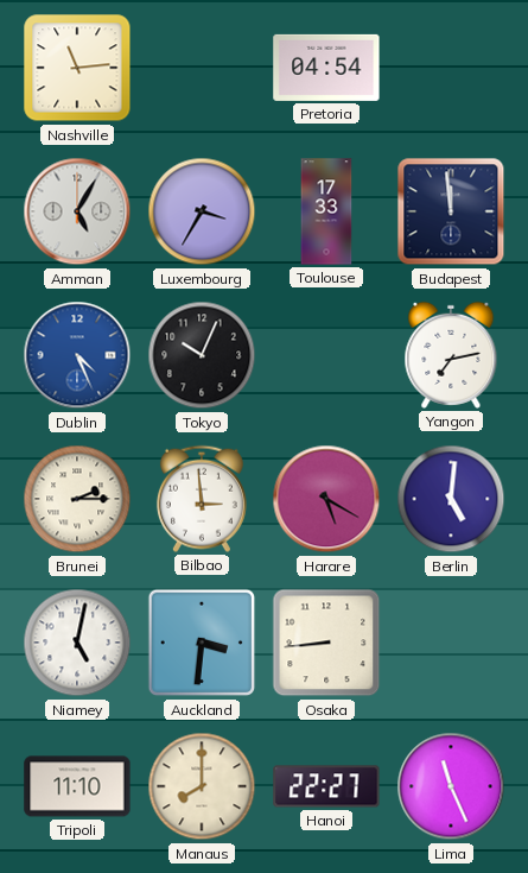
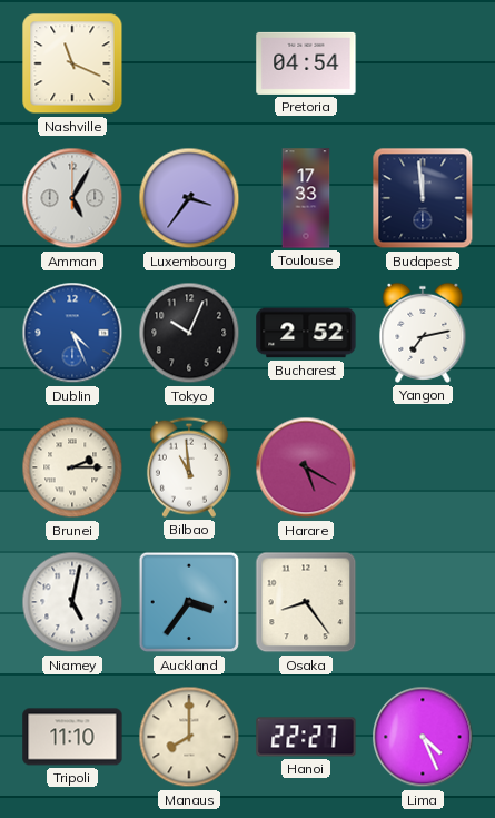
Nashville: 11:14 -> 11:19
Luxembourg: 3:35 -> 3:36
Bucharest: none -> 2:52
Bilbao: 2:59 -> 10:59
Berlin: 5:01 -> none
Auckland: 3:31 -> 3:36
Osaka: 8:44 -> 8:24
Lima: 11:26 -> 4:26
